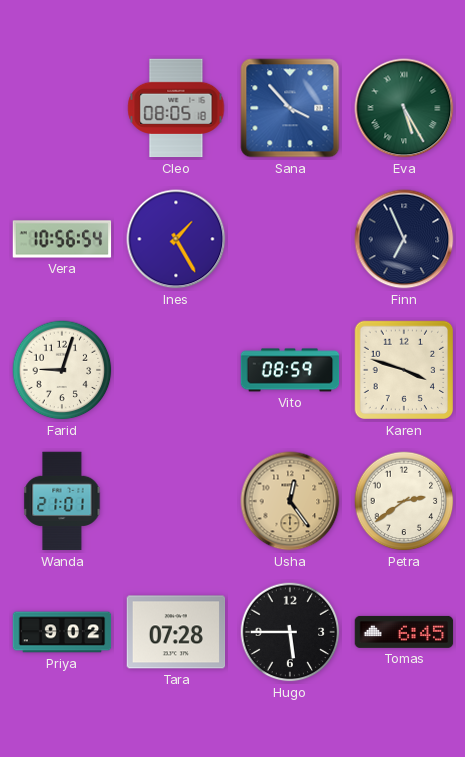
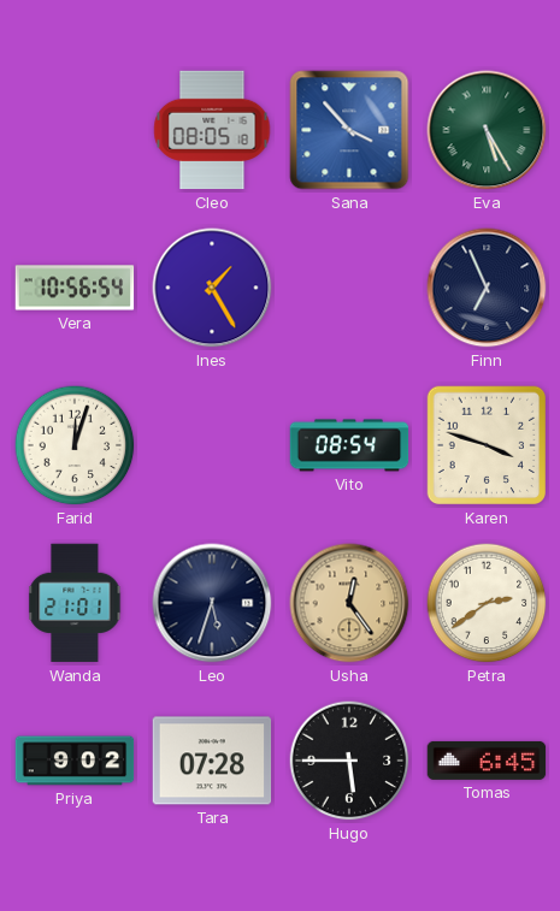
Farid: 9:03 -> 12:03
Vito: 08:59 -> 08:54
Leo: none -> 5:33
